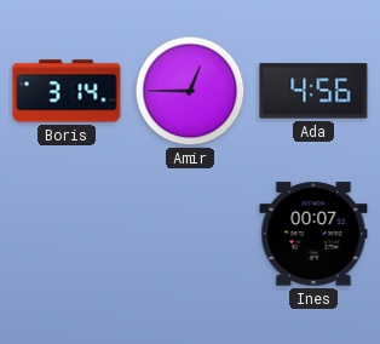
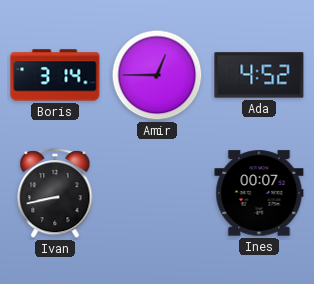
Ada: 4:56 -> 4:52
Ivan: none -> 8:43
